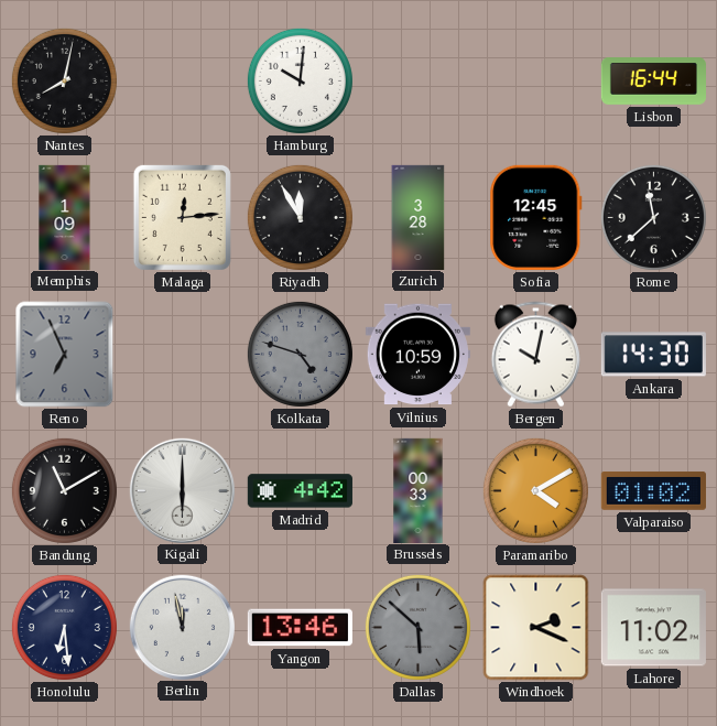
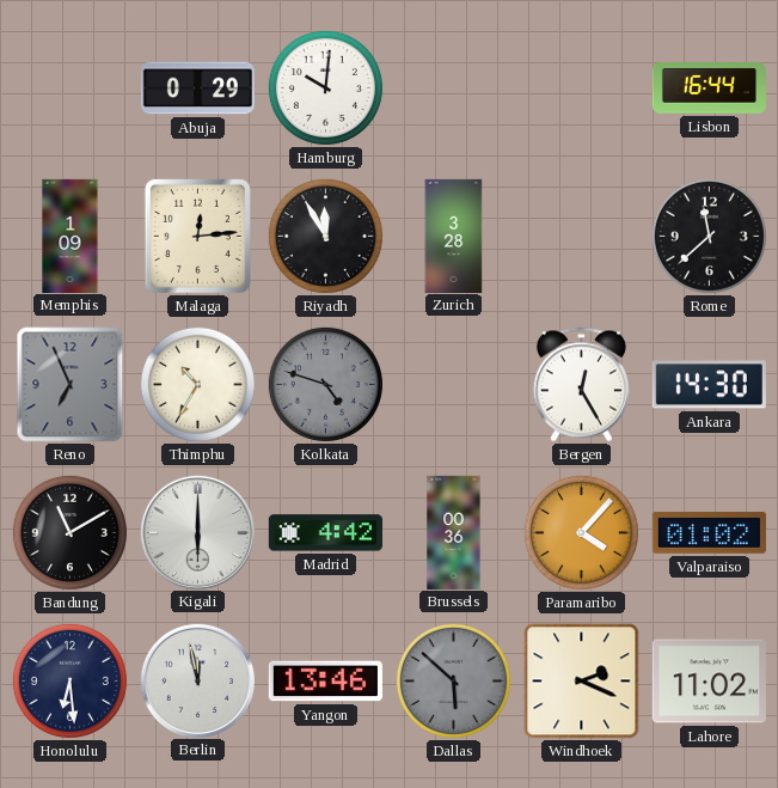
Nantes: 8:02 -> none
Abuja: none -> 0:29
Sofia: 12:45 -> none
Thimphu: none -> 10:35
Vilnius: 10:59 -> none
Bergen: 10:02 -> 12:25
Brussels: 00:33 -> 00:36
Paramaribo: 4:10 -> 4:07
